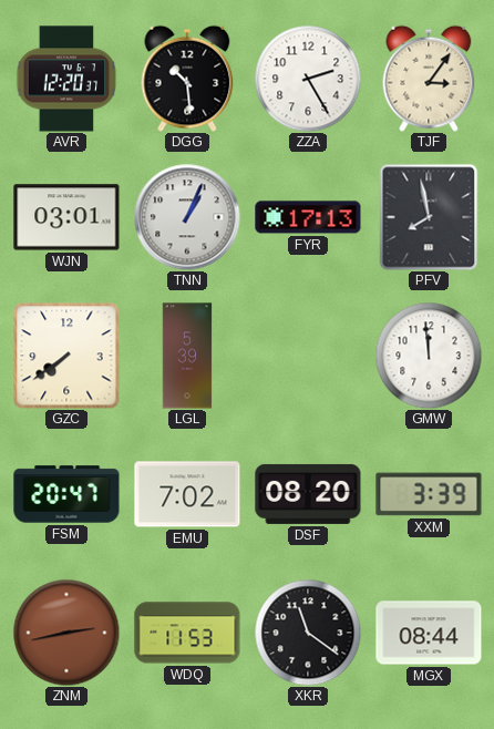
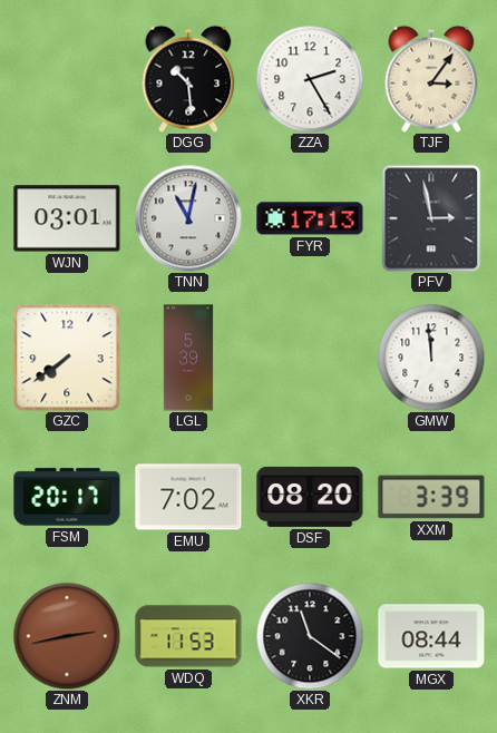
AVR: 12:20 -> none
TNN: 1:04 -> 11:02
PFV: 7:58 -> 2:58
FSM: 20:47 -> 20:17
